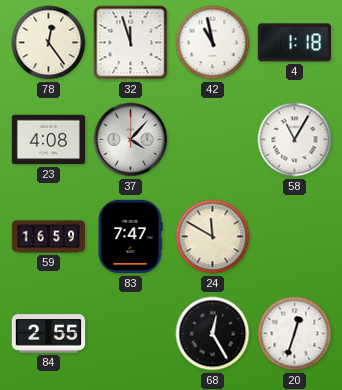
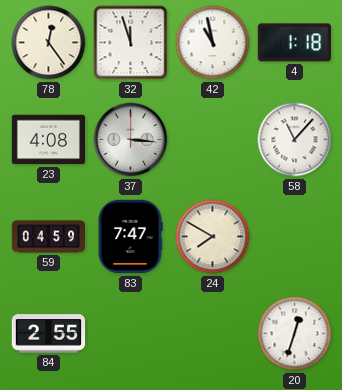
37: 4:07 -> 3:16
58: 11:05 -> 11:07
59: 16:59 -> 04:59
24: 11:50 -> 7:50
68: 12:25 -> none
